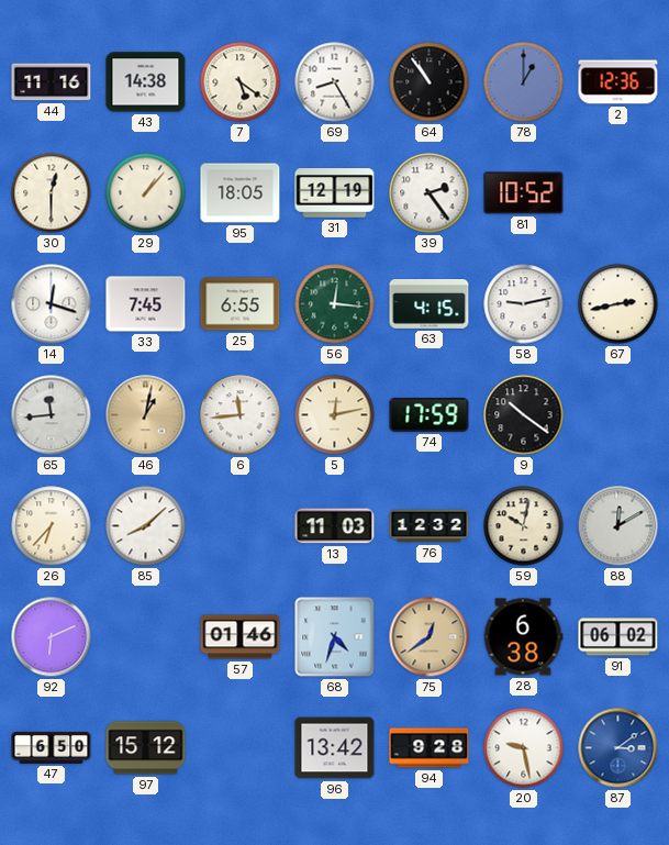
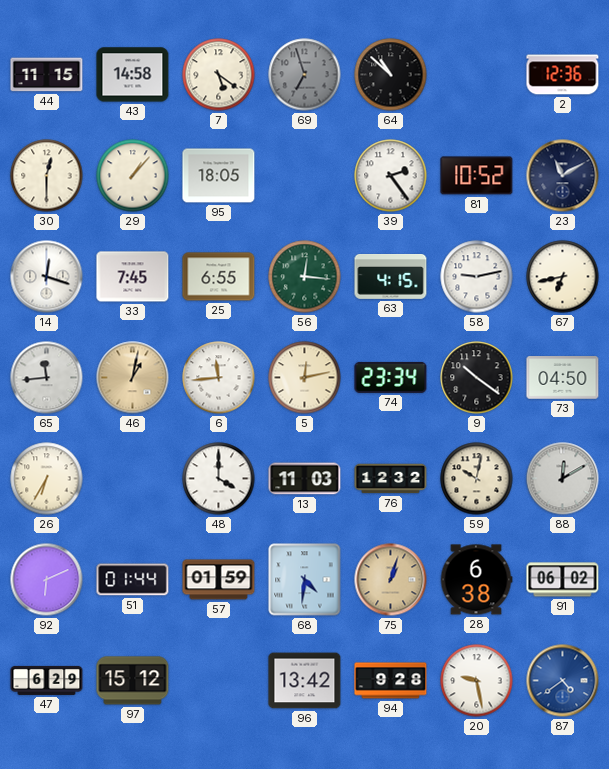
44: 11:16 -> 11:15
43: 14:38 -> 14:58
69: 8:25 -> 6:57
69 dial: white -> grey
64: 10:54 -> 10:52
78: 1:00 -> none
31: 12:19 -> none
23: none -> 11:10
67: 2:43 -> 6:43
74: 17:59 -> 23:34
73: none -> 04:50
26: 6:37 -> 6:35
85: 8:08 -> none
48: none -> 4:00
51: none -> 01:44
57: 01:46 -> 01:59
68: 4:33 -> 4:31
75: 12:39 -> 1:03
47: 6:50 -> 6:29
87: 3:09 -> 4:39
